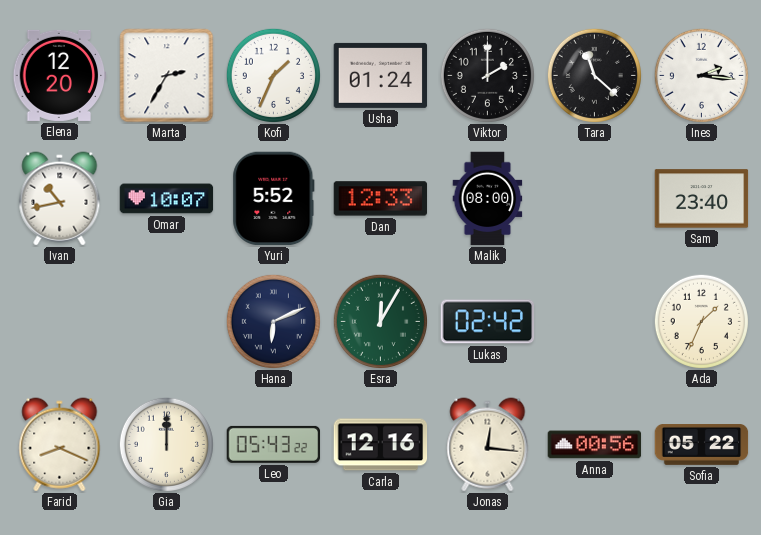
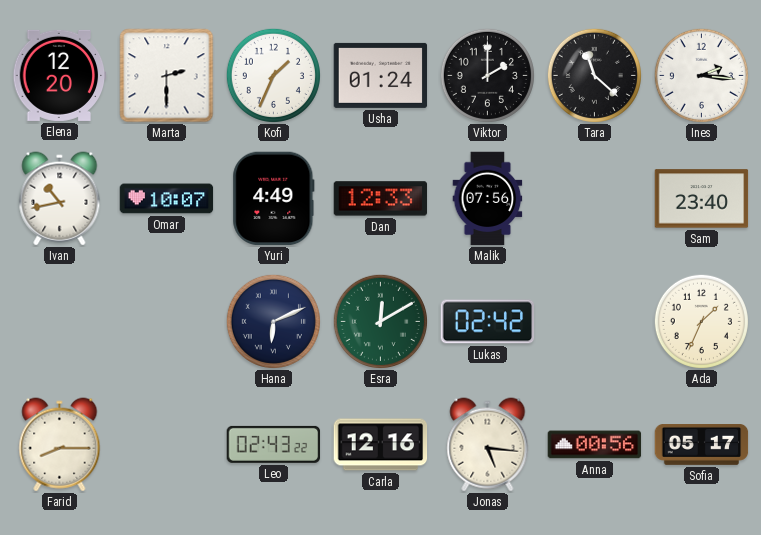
Marta: 2:35 -> 2:30
Yuri: 5:52 -> 4:49
Malik: 08:00 -> 07:56
Esra: 12:05 -> 12:10
Farid: 8:19 -> 8:15
Gia: 12:00 -> none
Leo: 05:43 -> 02:43
Jonas: 12:16 -> 5:16
Sofia: 05:22 -> 05:17
